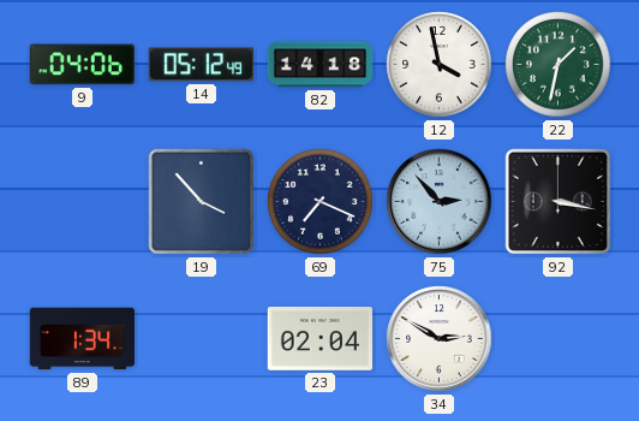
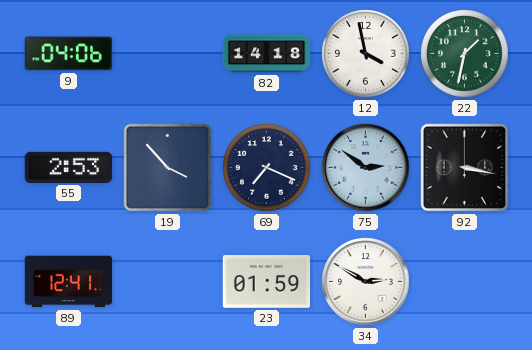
14: 05:12 -> none
55: none -> 2:53
75: 2:53 -> 2:51
89: 1:34 -> 12:41
23: 02:04 -> 01:59
